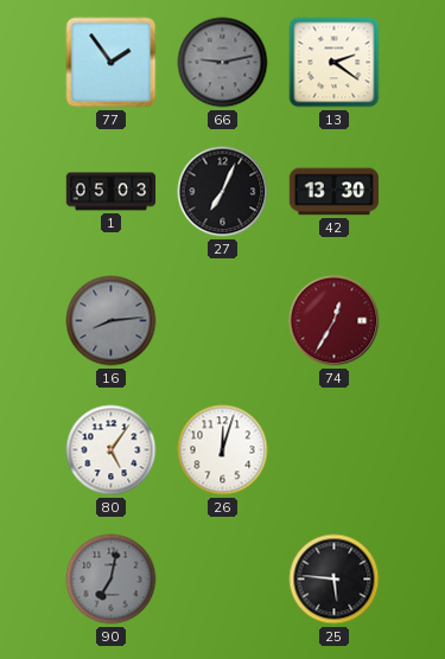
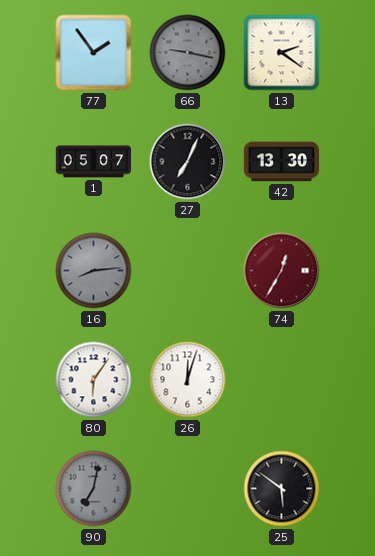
66: 9:13 -> 9:17
1: 05:03 -> 05:07
80: 5:06 -> 6:06
25: 5:46 -> 5:51
